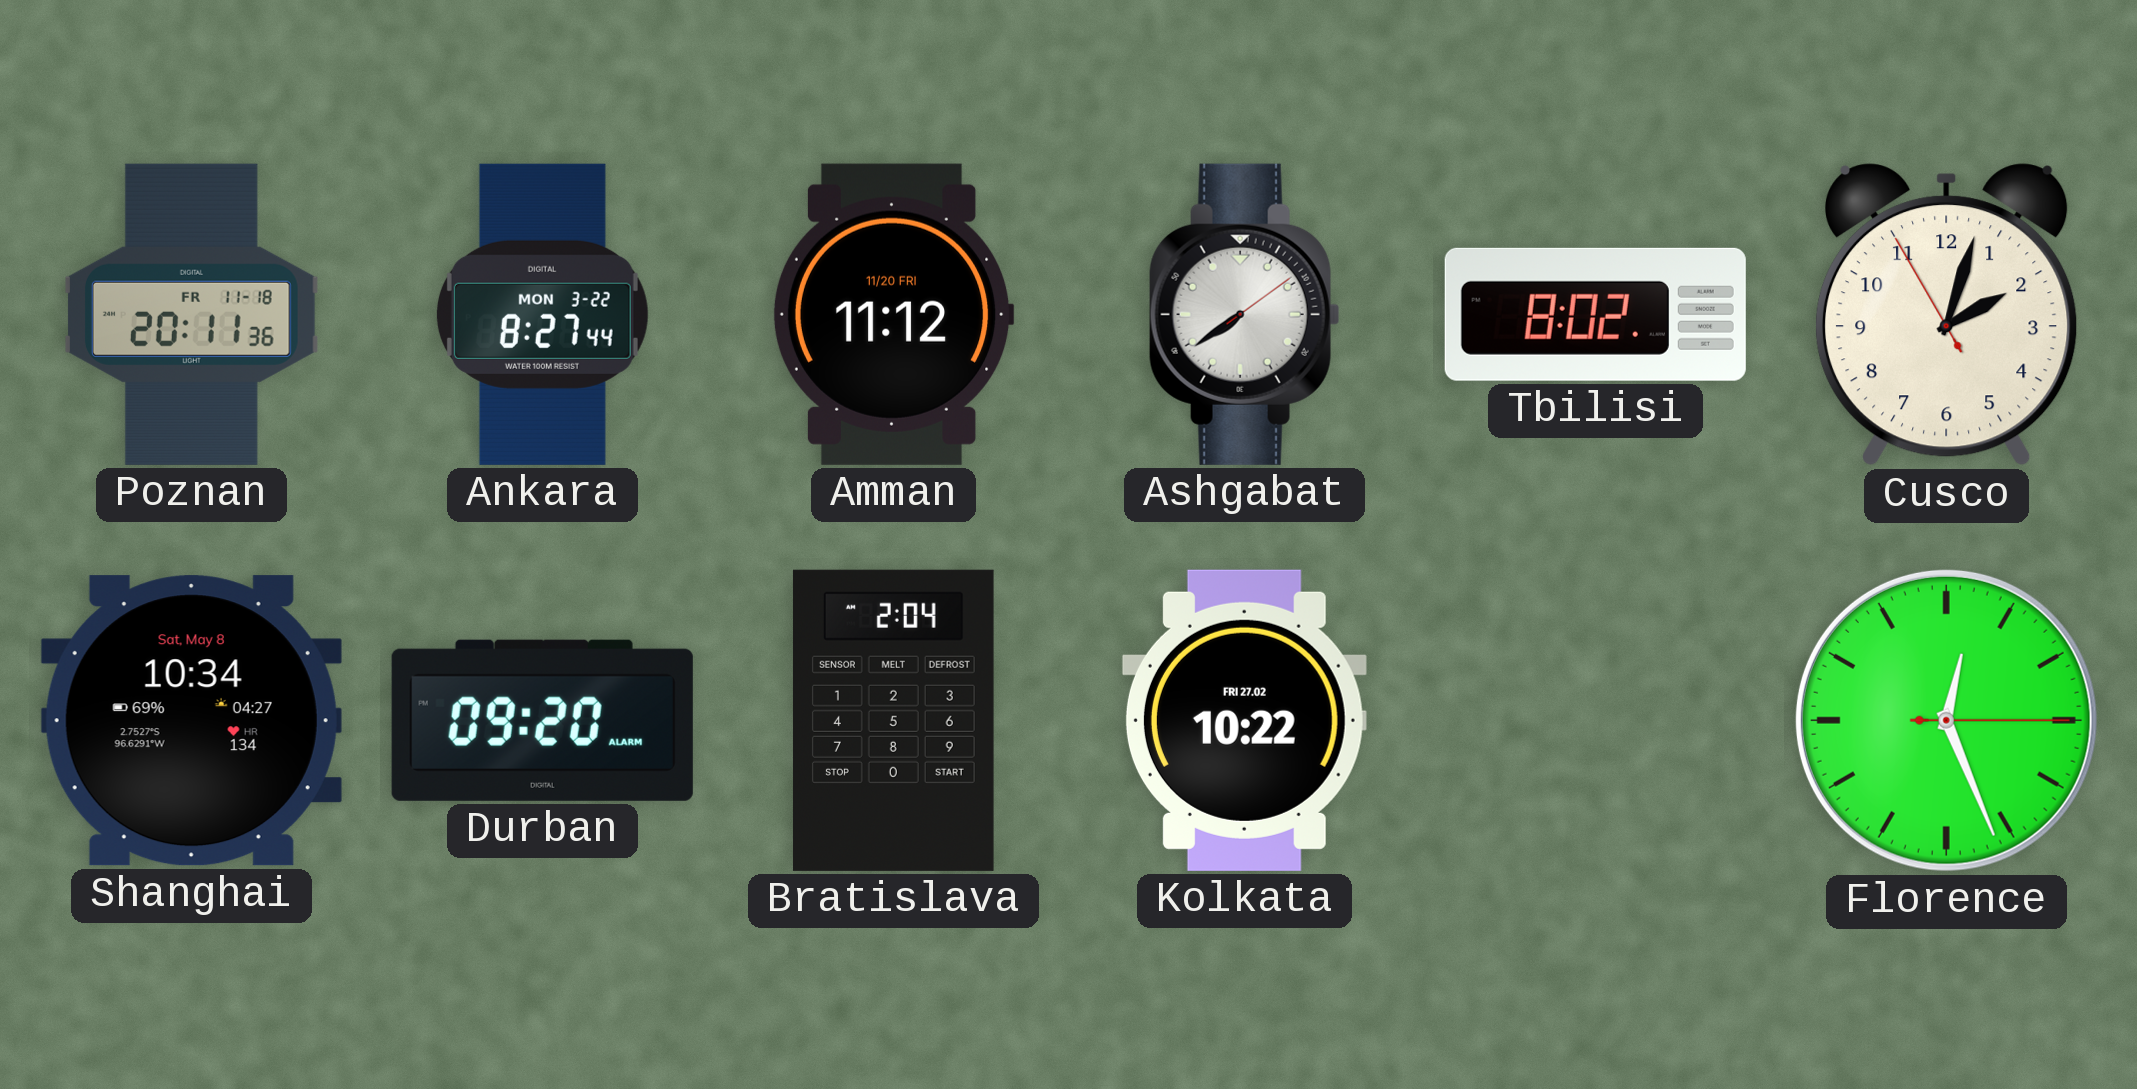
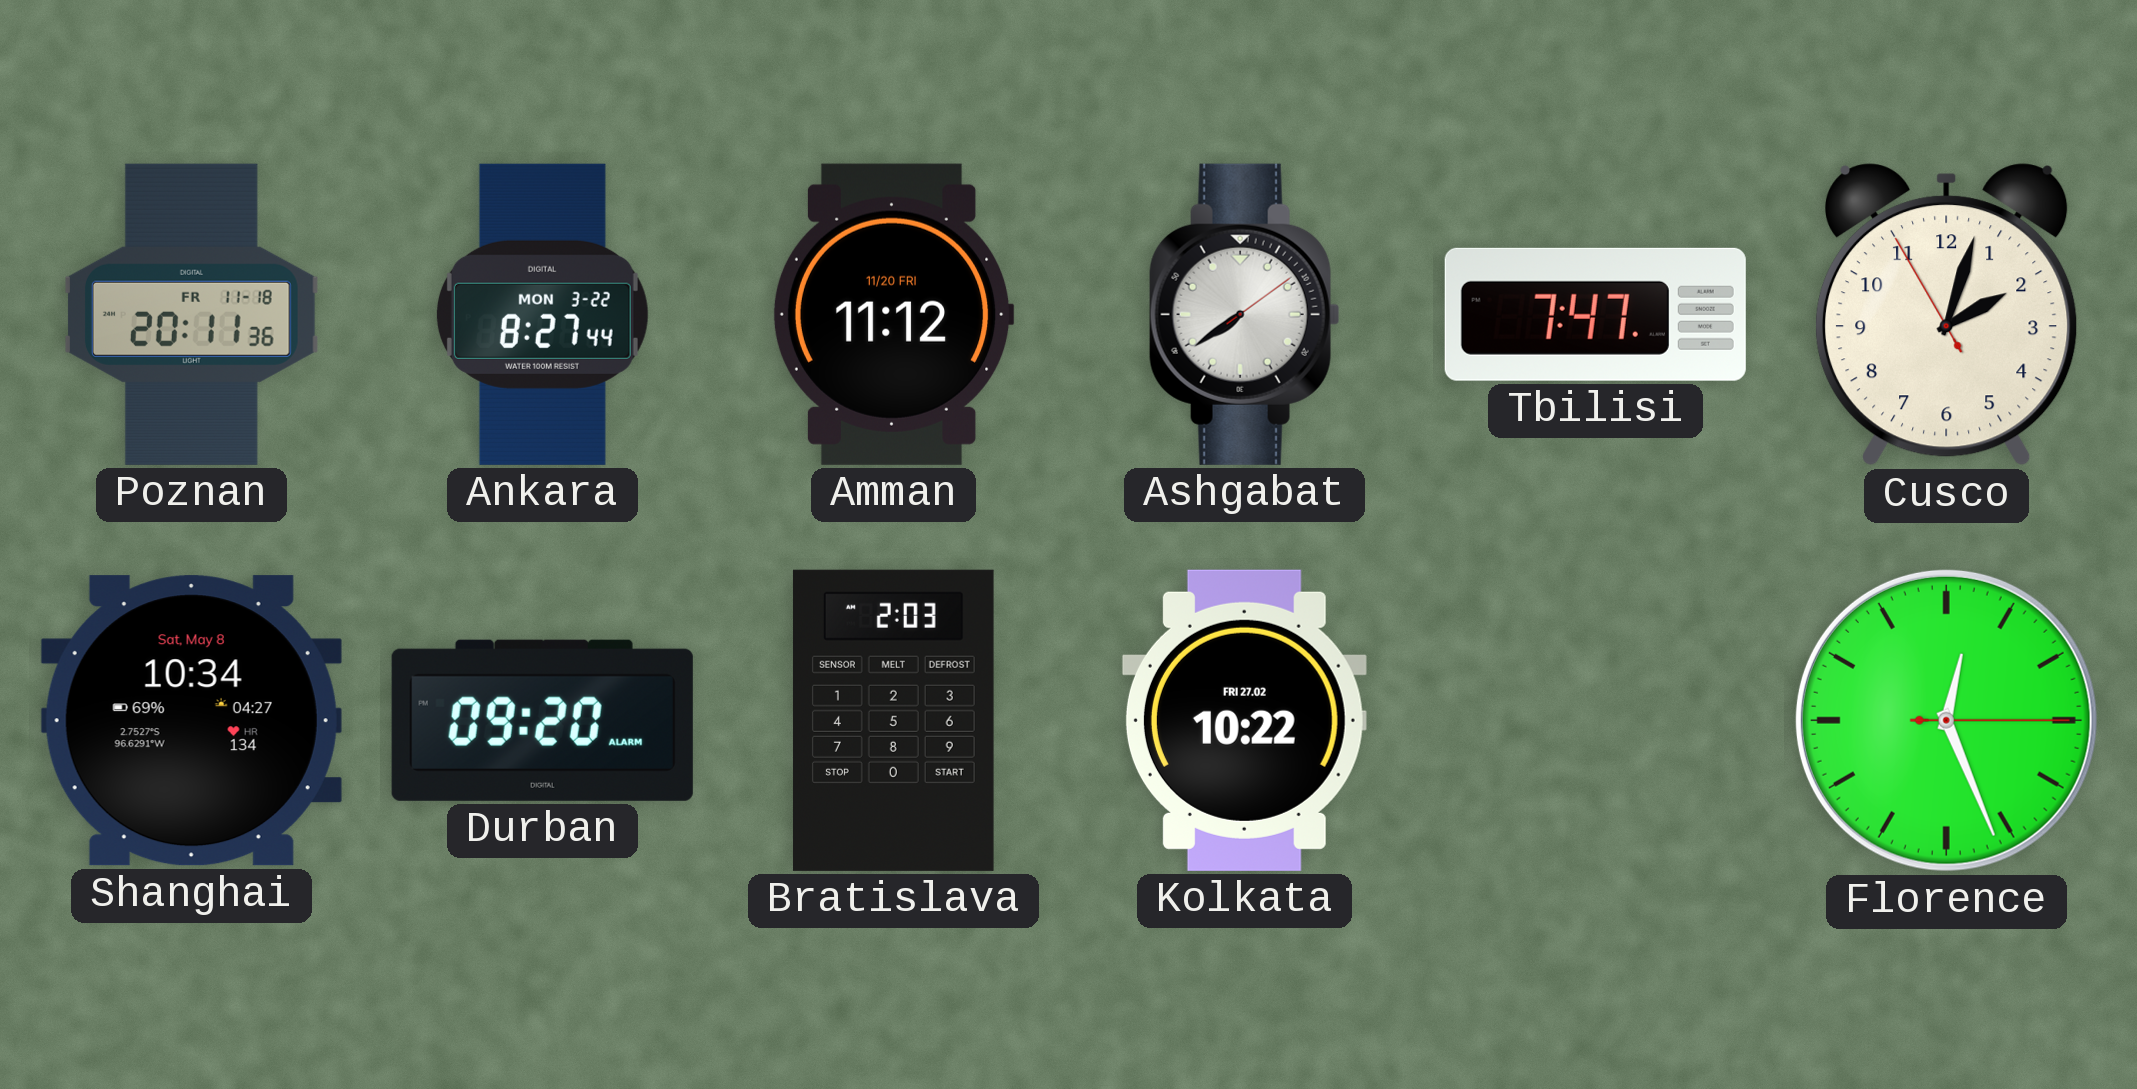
Tbilisi: 8:02 -> 7:47
Bratislava: 2:04 -> 2:03
